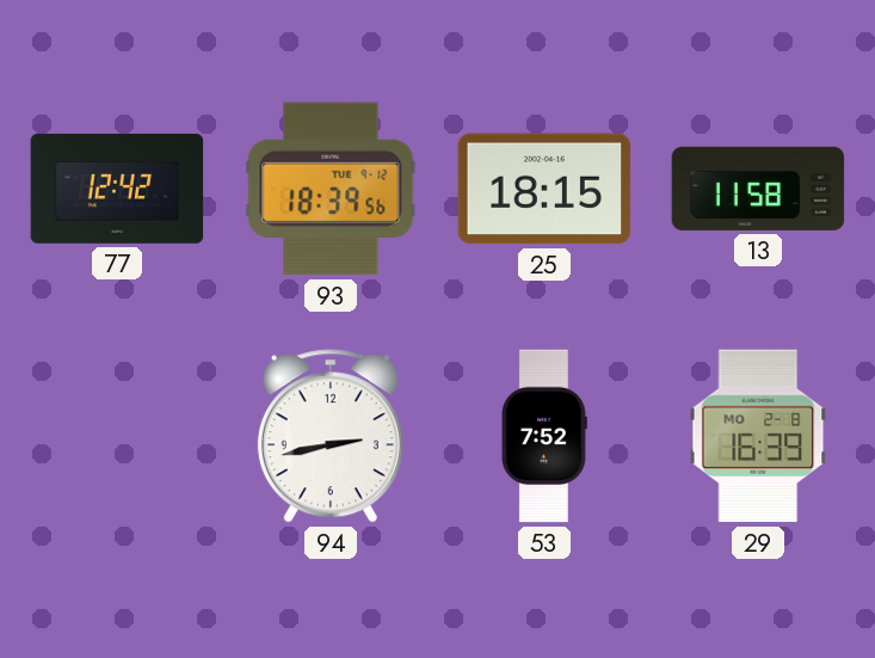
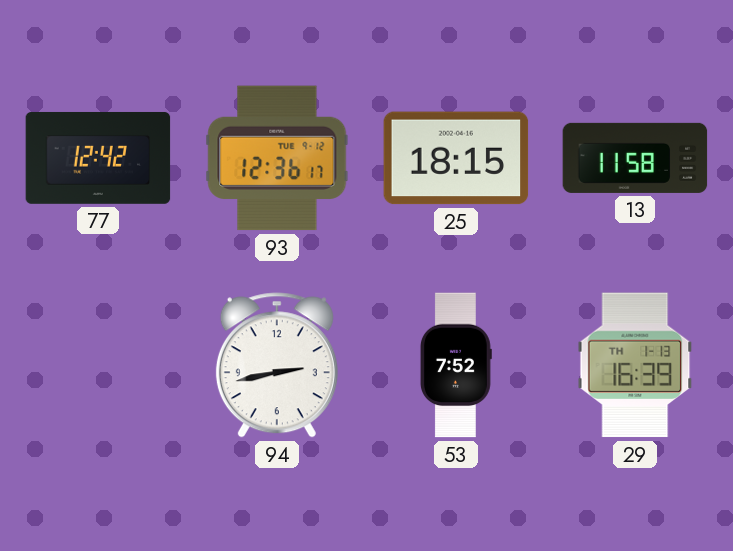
93: 18:39 -> 12:36
29 date: MO 2-8 -> TH 1-13
